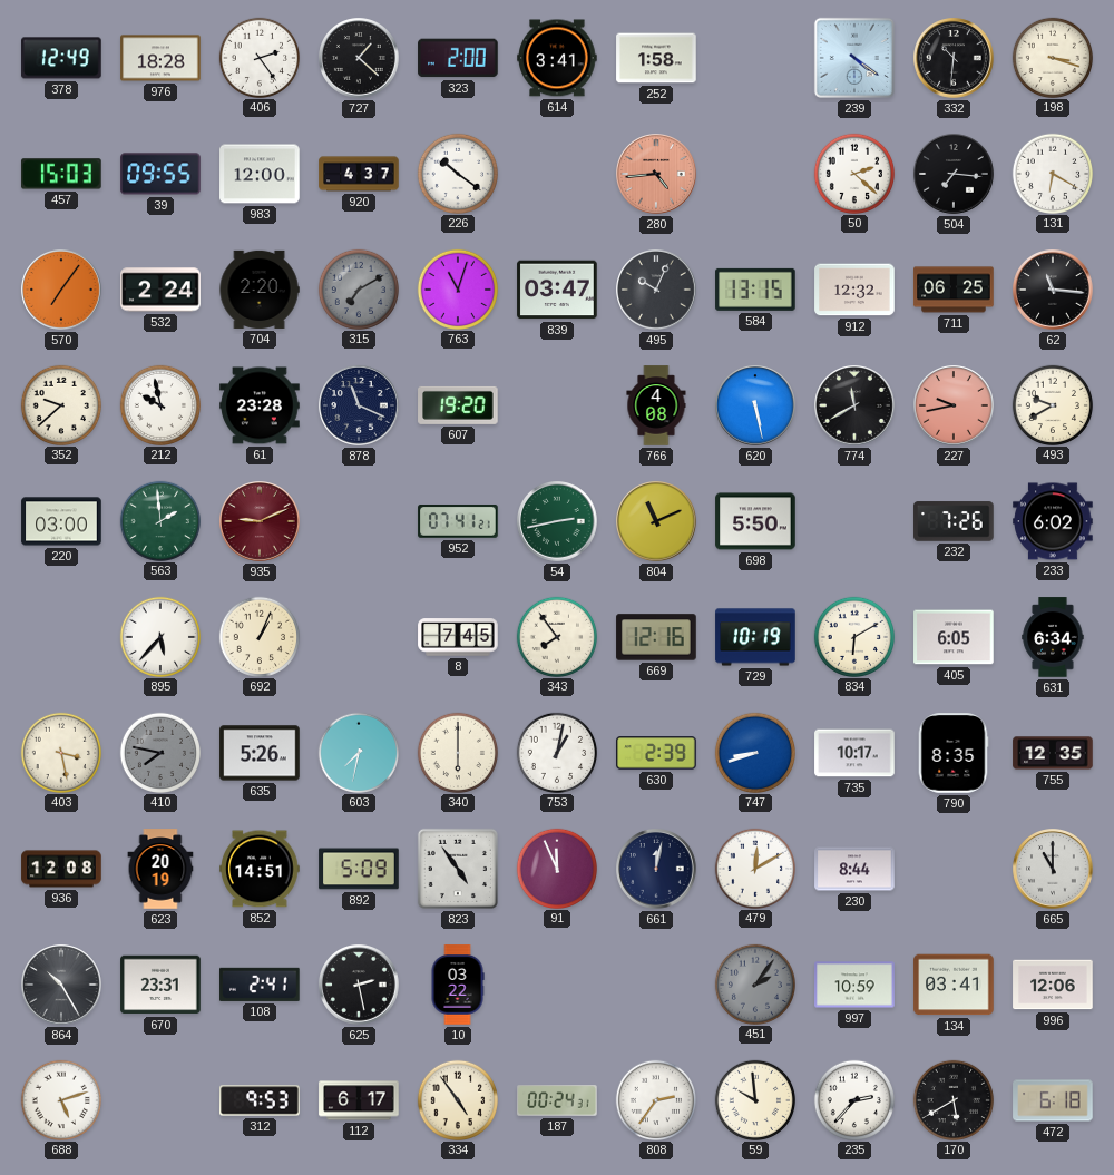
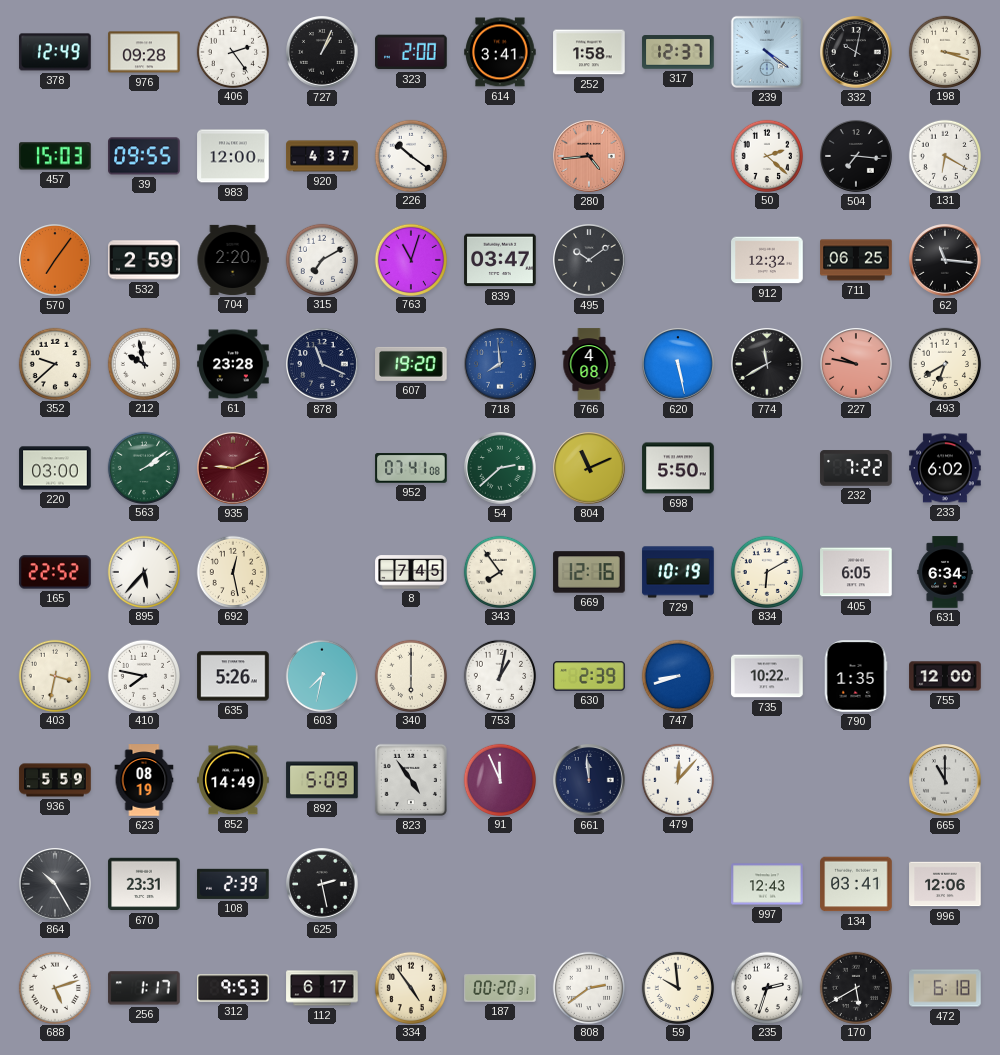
976: 18:28 -> 09:28
727: 1:22 -> 1:04
317: none -> 12:37
332: 10:31 -> 10:02
532: 2:24 -> 2:59
315 dial: grey -> white
495: 10:04 -> 10:09
584: 13:15 -> none
718: none -> 7:59
227: 9:43 -> 9:47
493: 9:40 -> 6:40
563: 1:59 -> 2:09
952: 07:41:21 -> 07:41:08
54: 2:43 -> 2:38
232: 7:26 -> 7:22
165: none -> 22:52
692: 1:04 -> 12:28
403: 3:28 -> 3:32
410 dial: grey -> white
735: 10:17 -> 10:22
790: 8:35 -> 1:35
755: 12:35 -> 12:00
936: 12:08 -> 5:59
623: 20:19 -> 08:19
852: 14:51 -> 14:49
661: 12:02 -> 11:59
479: 12:10 -> 12:07
230: 8:44 -> none
108: 2:41 -> 2:39
10: 03:22 -> none
451: 2:06 -> none
997: 10:59 -> 12:43
256: none -> 1:17
187: 00:24 -> 00:20
808: 2:36 -> 2:39
235: 2:37 -> 2:33
